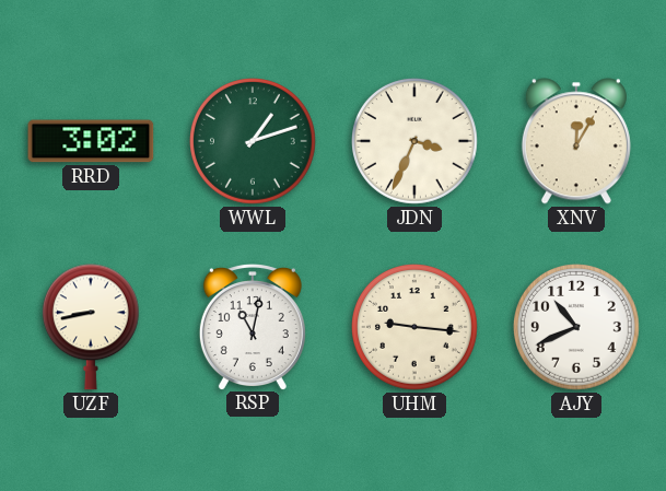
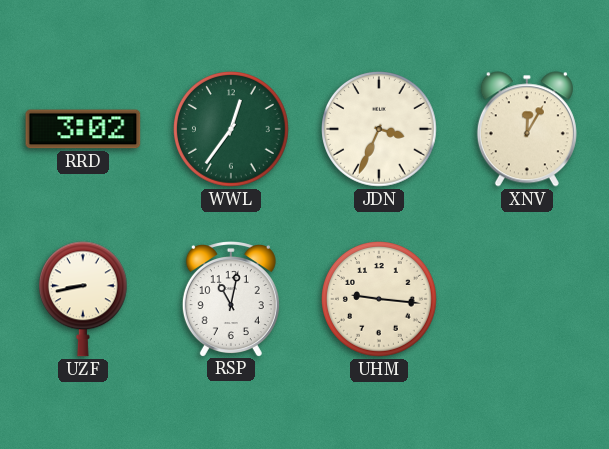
WWL: 1:12 -> 12:36
AJY: 10:41 -> none
